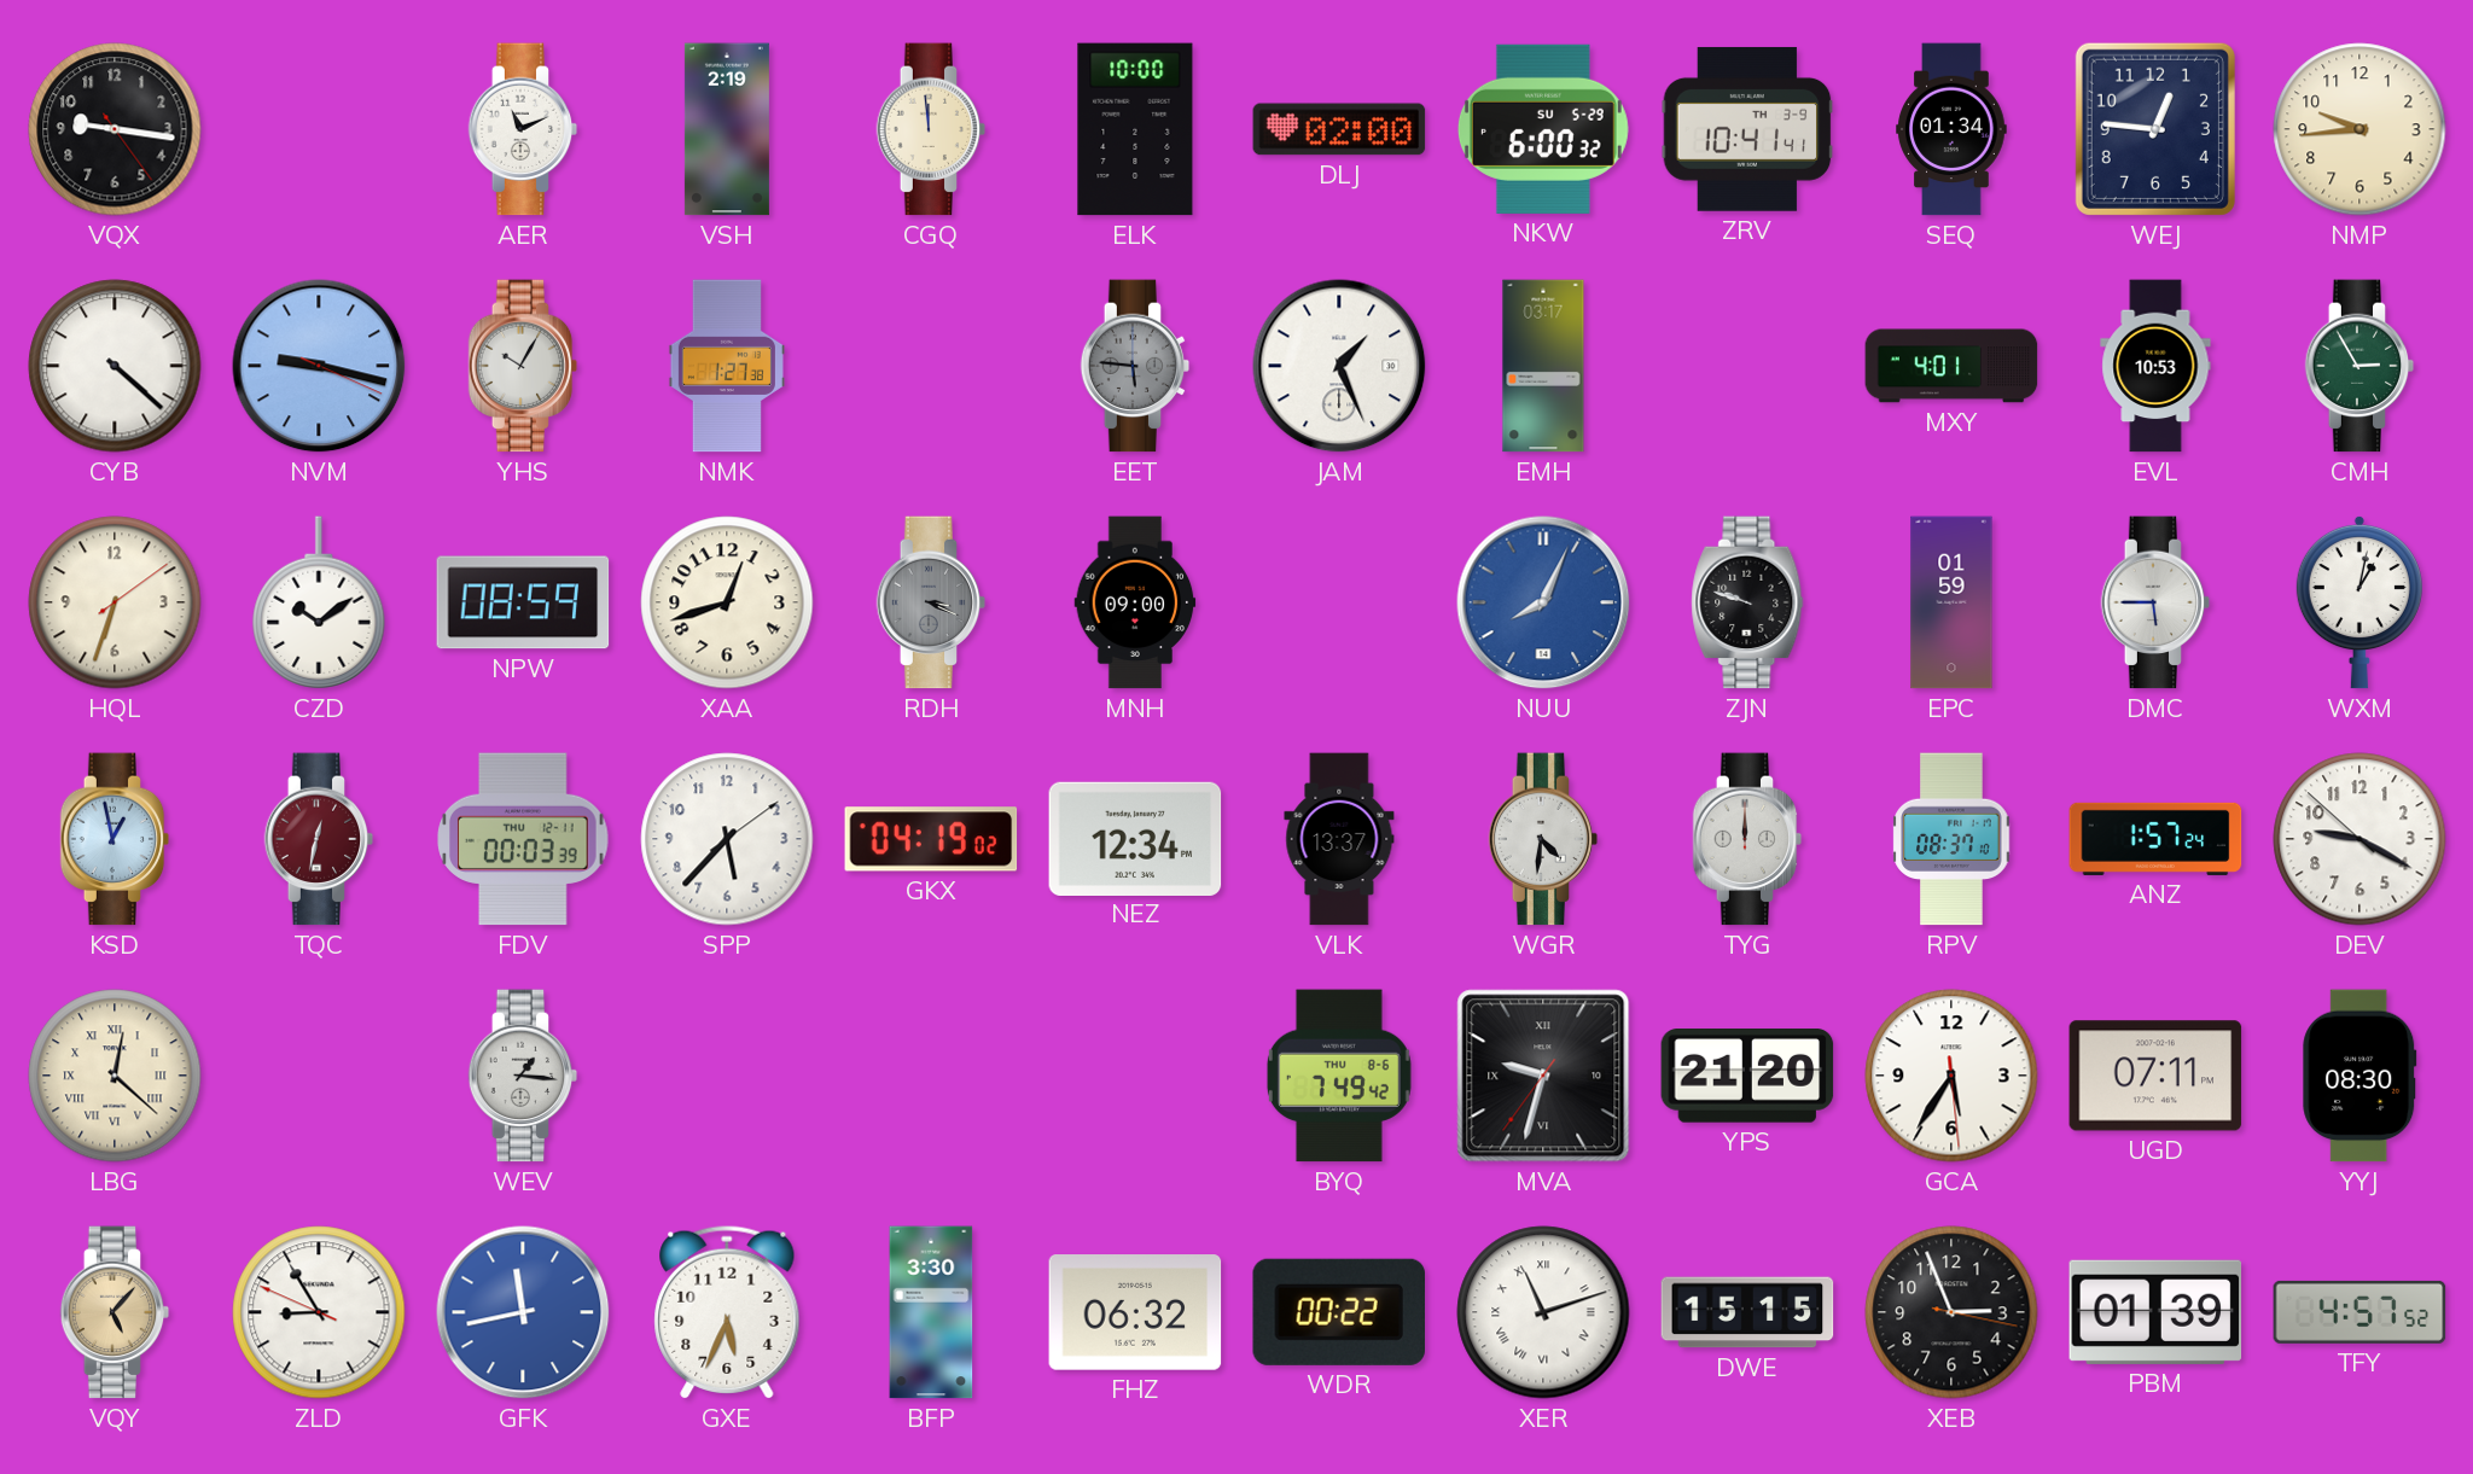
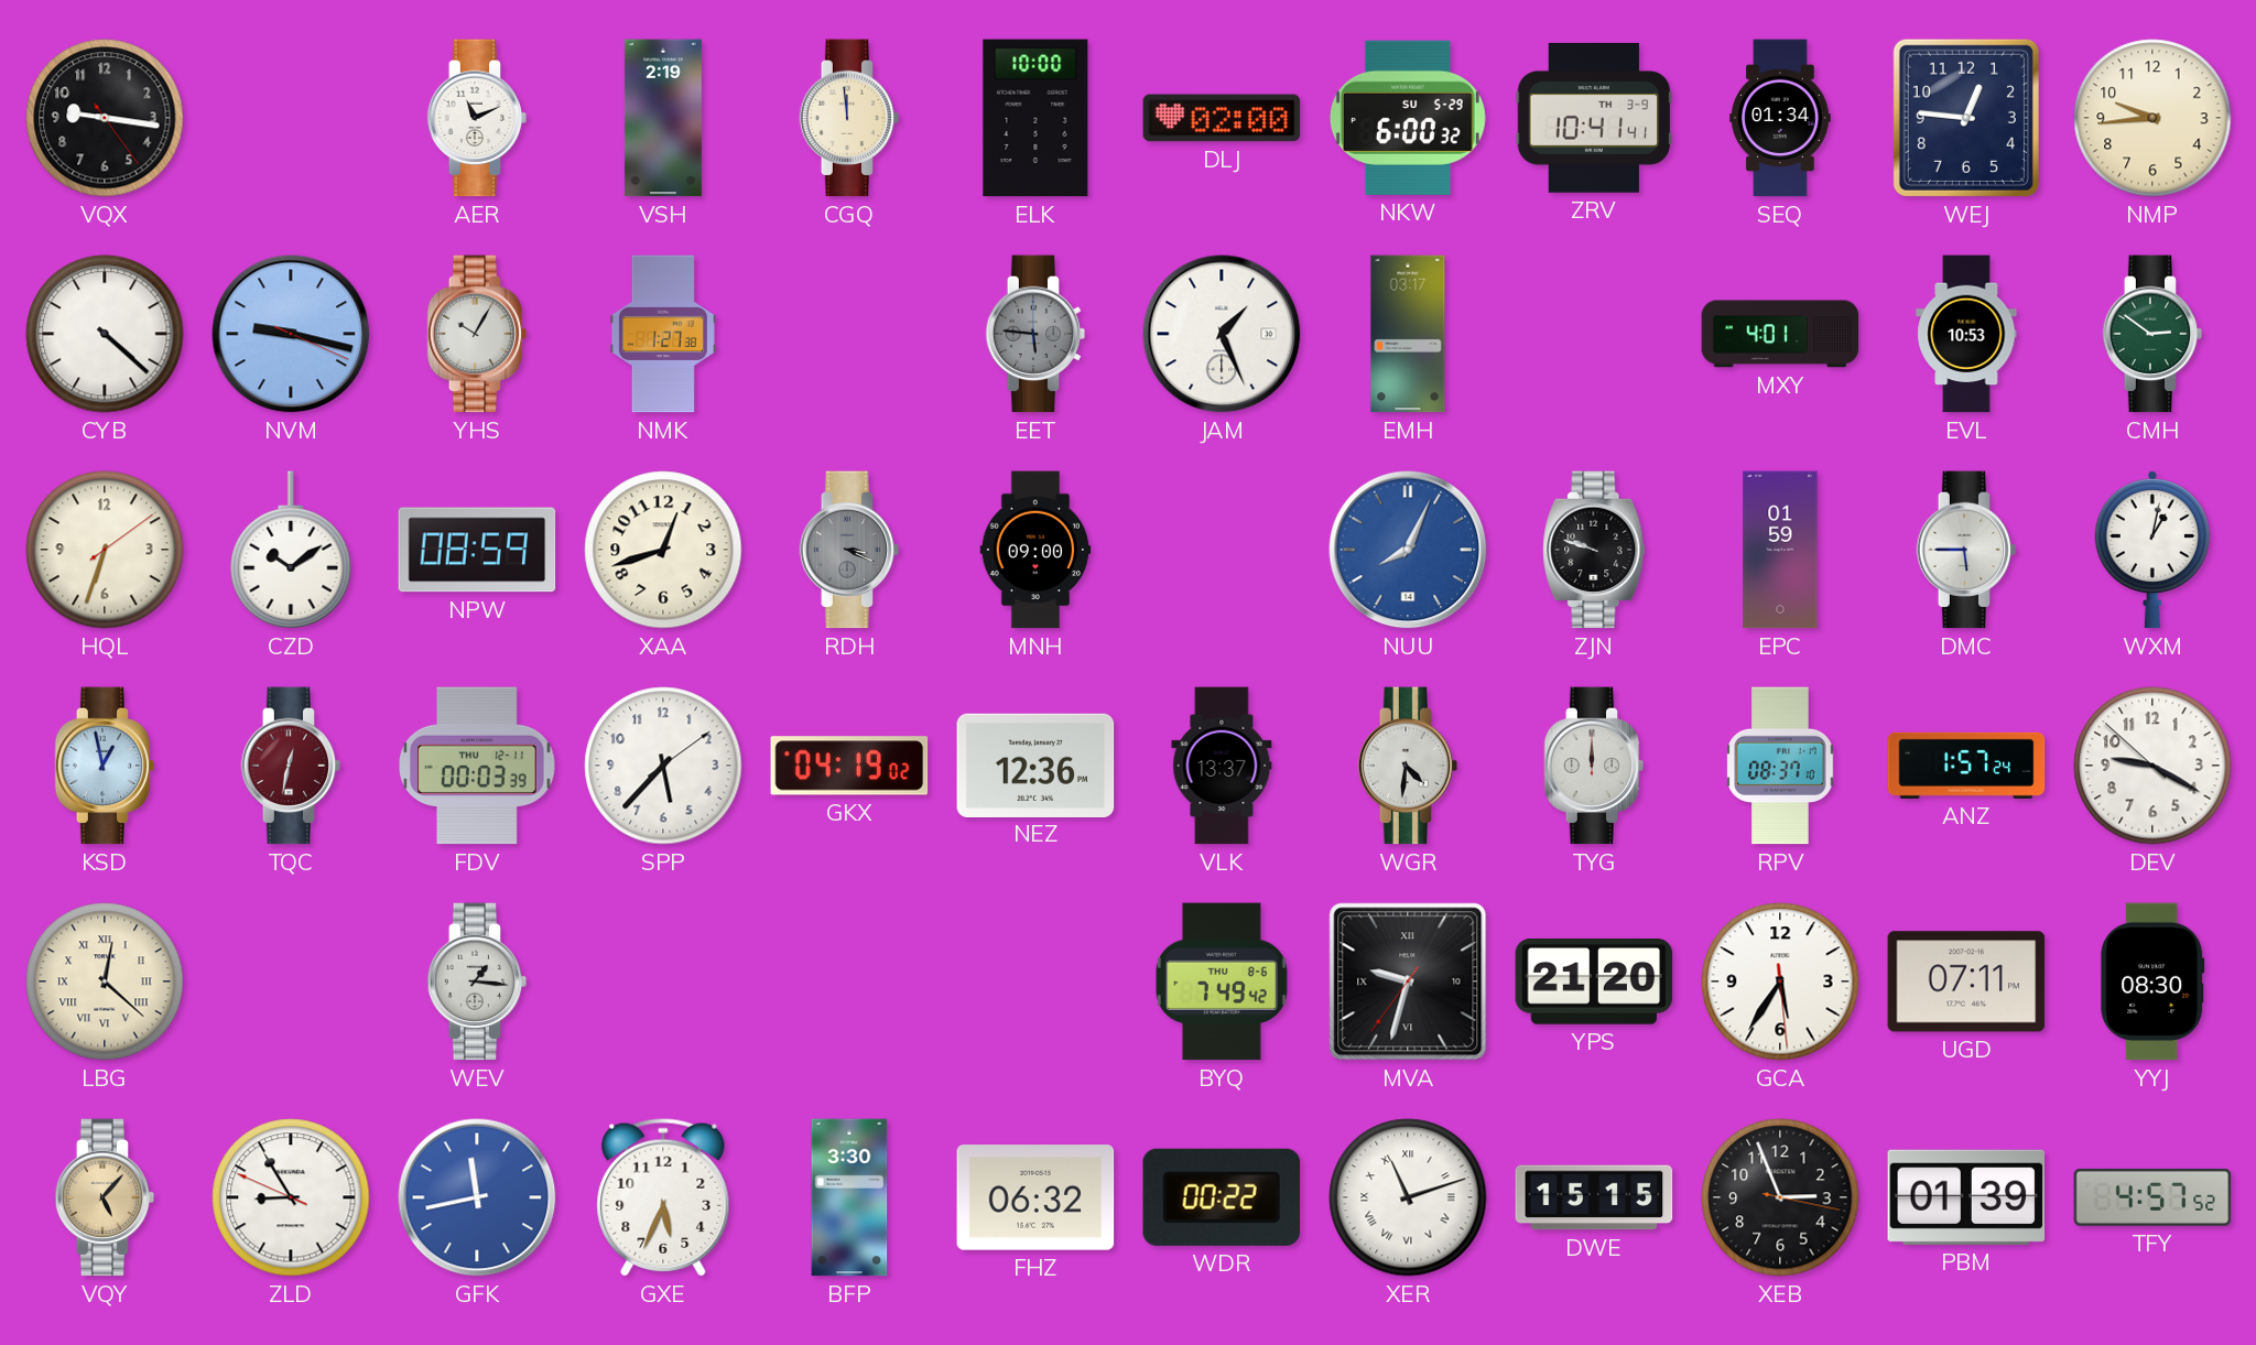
CMH: 2:55 -> 2:51
NEZ: 12:34 -> 12:36
